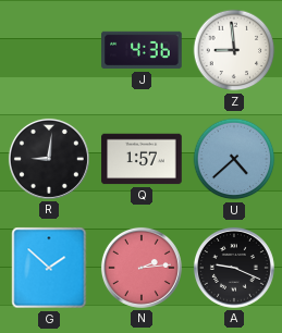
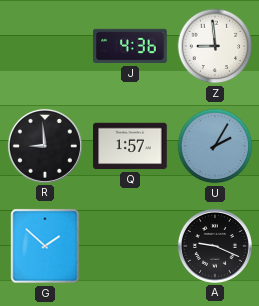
R: 9:01 -> 8:59
U: 4:38 -> 2:05
N: 2:14 -> none
